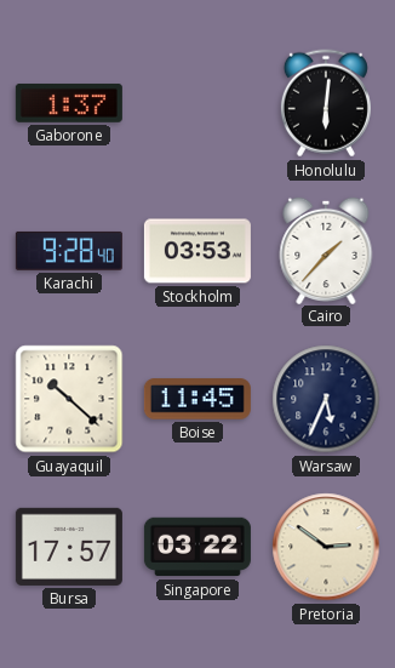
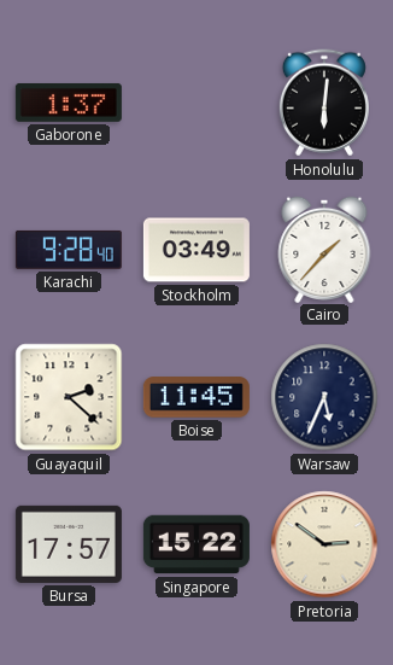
Stockholm: 03:53 -> 03:49
Guayaquil: 10:22 -> 2:22
Singapore: 03:22 -> 15:22
